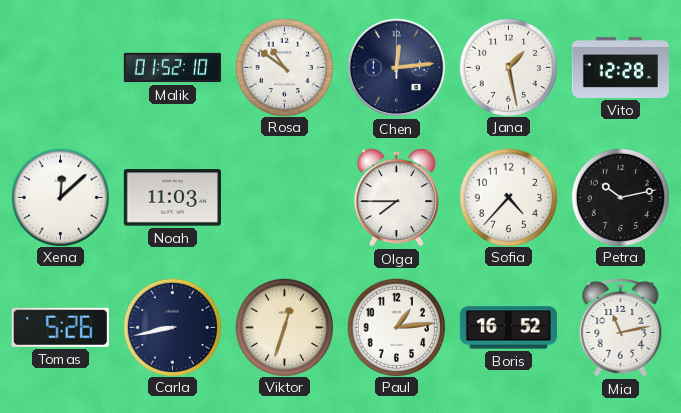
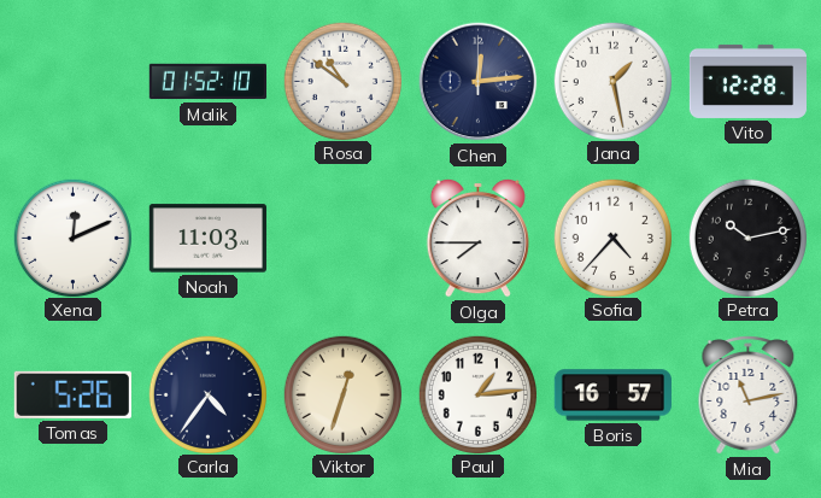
Xena: 12:08 -> 12:11
Carla: 8:43 -> 4:36
Boris: 16:52 -> 16:57
